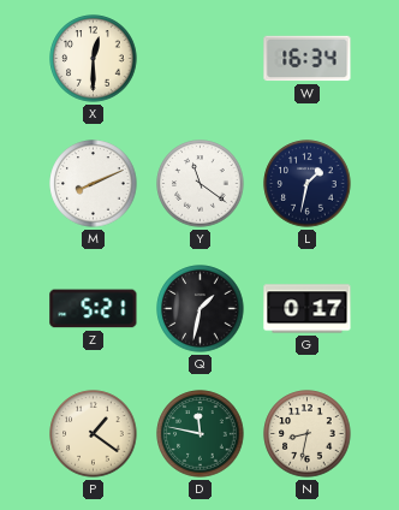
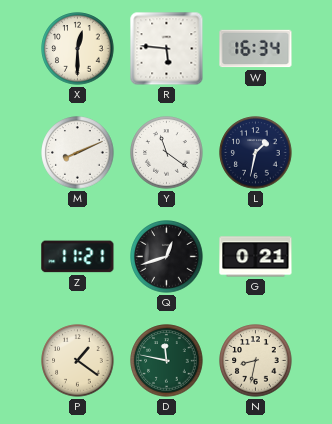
R: none -> 5:46
Z: 5:21 -> 11:21
Q: 1:32 -> 12:42
G: 0:17 -> 0:21
